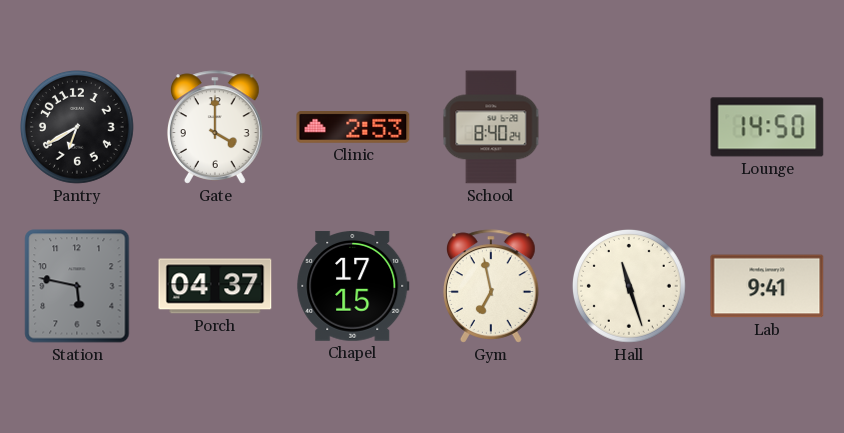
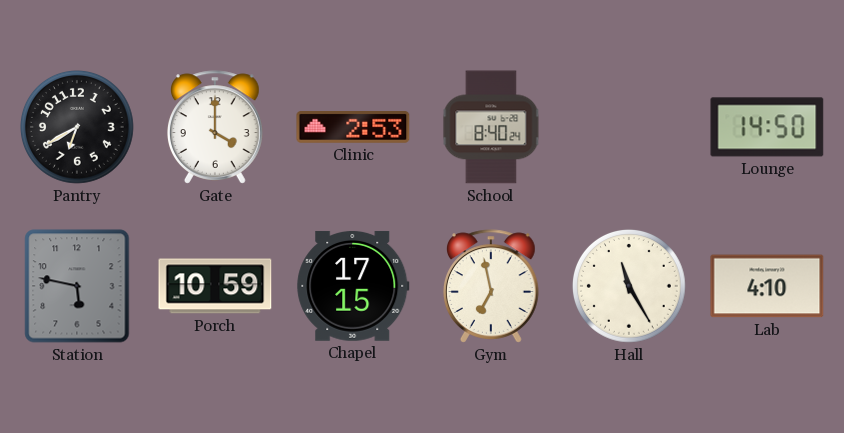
Porch: 04:37 -> 10:59
Hall: 11:27 -> 11:25
Lab: 9:41 -> 4:10
